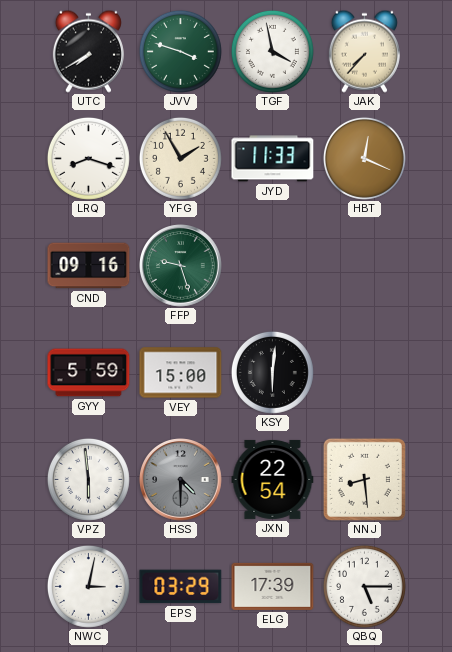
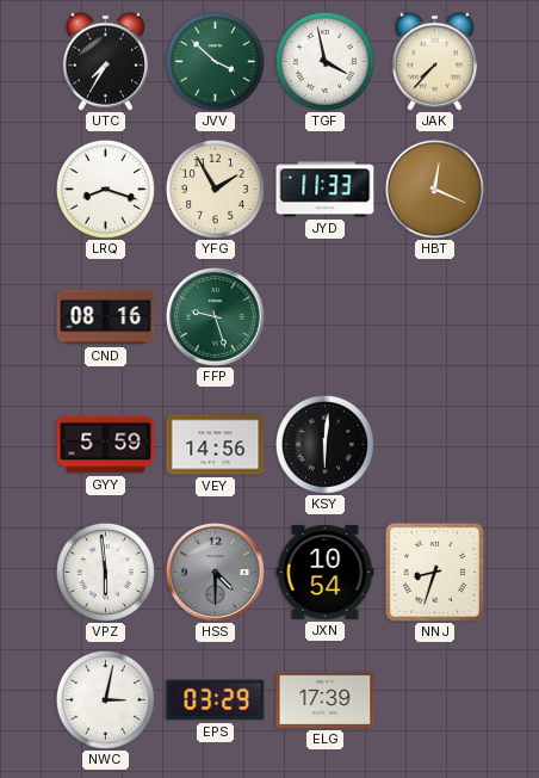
UTC: 7:40 -> 7:35
JVV: 3:48 -> 3:52
CND: 09:16 -> 08:16
VEY: 15:00 -> 14:56
JXN: 22:54 -> 10:54
NNJ: 8:29 -> 8:33
QBQ: 5:15 -> none
